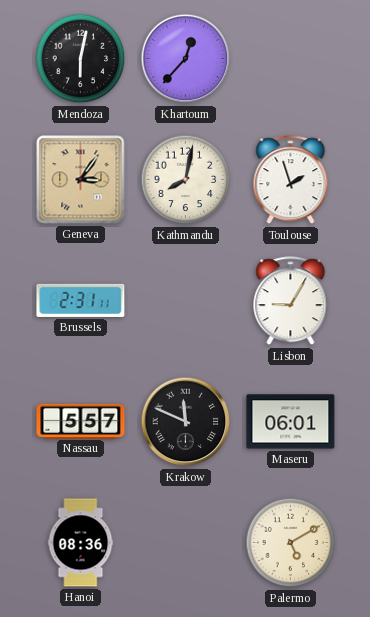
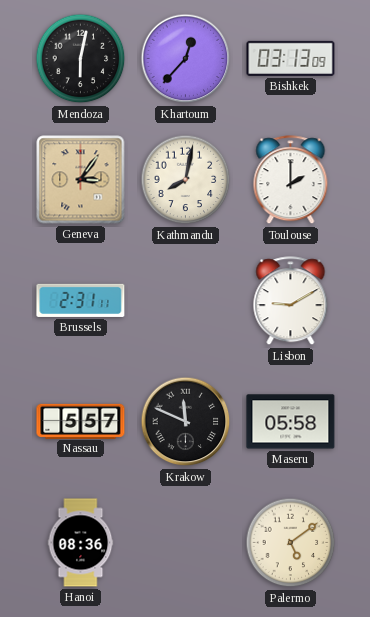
Bishkek: none -> 03:13
Toulouse: 1:57 -> 2:00
Lisbon: 9:05 -> 9:10
Maseru: 06:01 -> 05:58
Palermo: 5:10 -> 5:09
